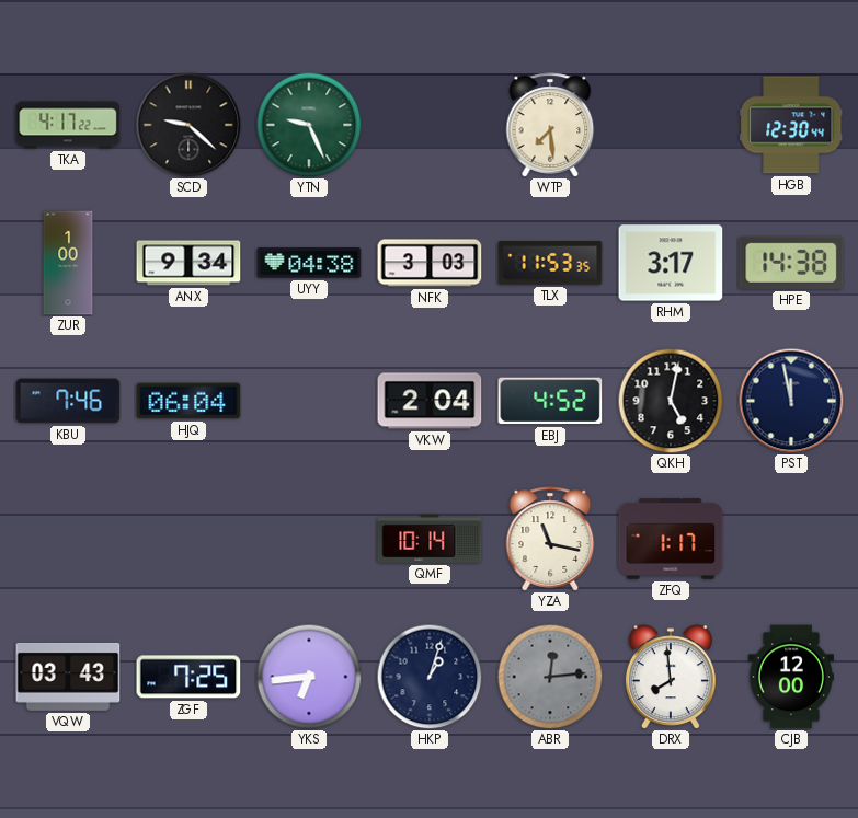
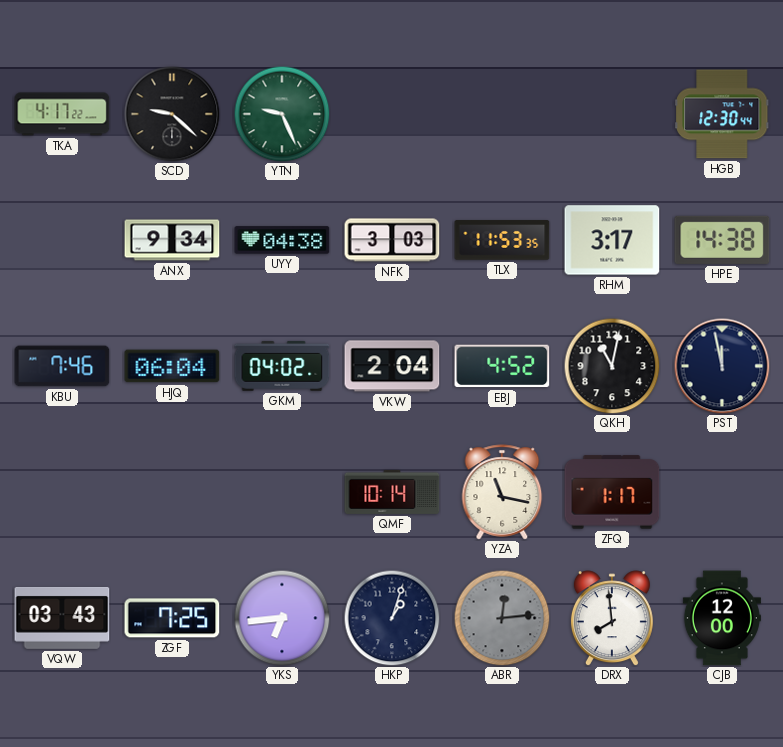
WTP: 7:29 -> none
ZUR: 1:00 -> none
GKM: none -> 04:02
QKH: 5:02 -> 11:02
